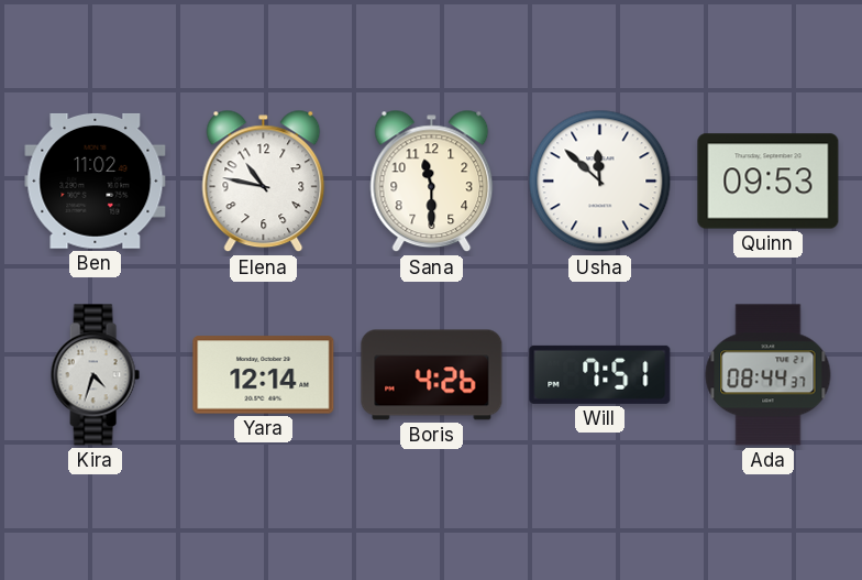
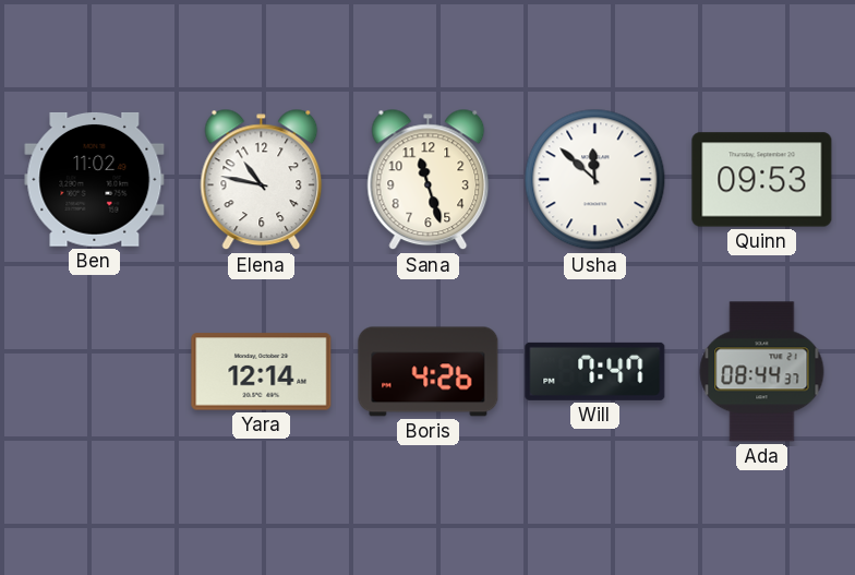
Sana: 11:30 -> 11:27
Kira: 4:33 -> none
Will: 7:51 -> 7:47
